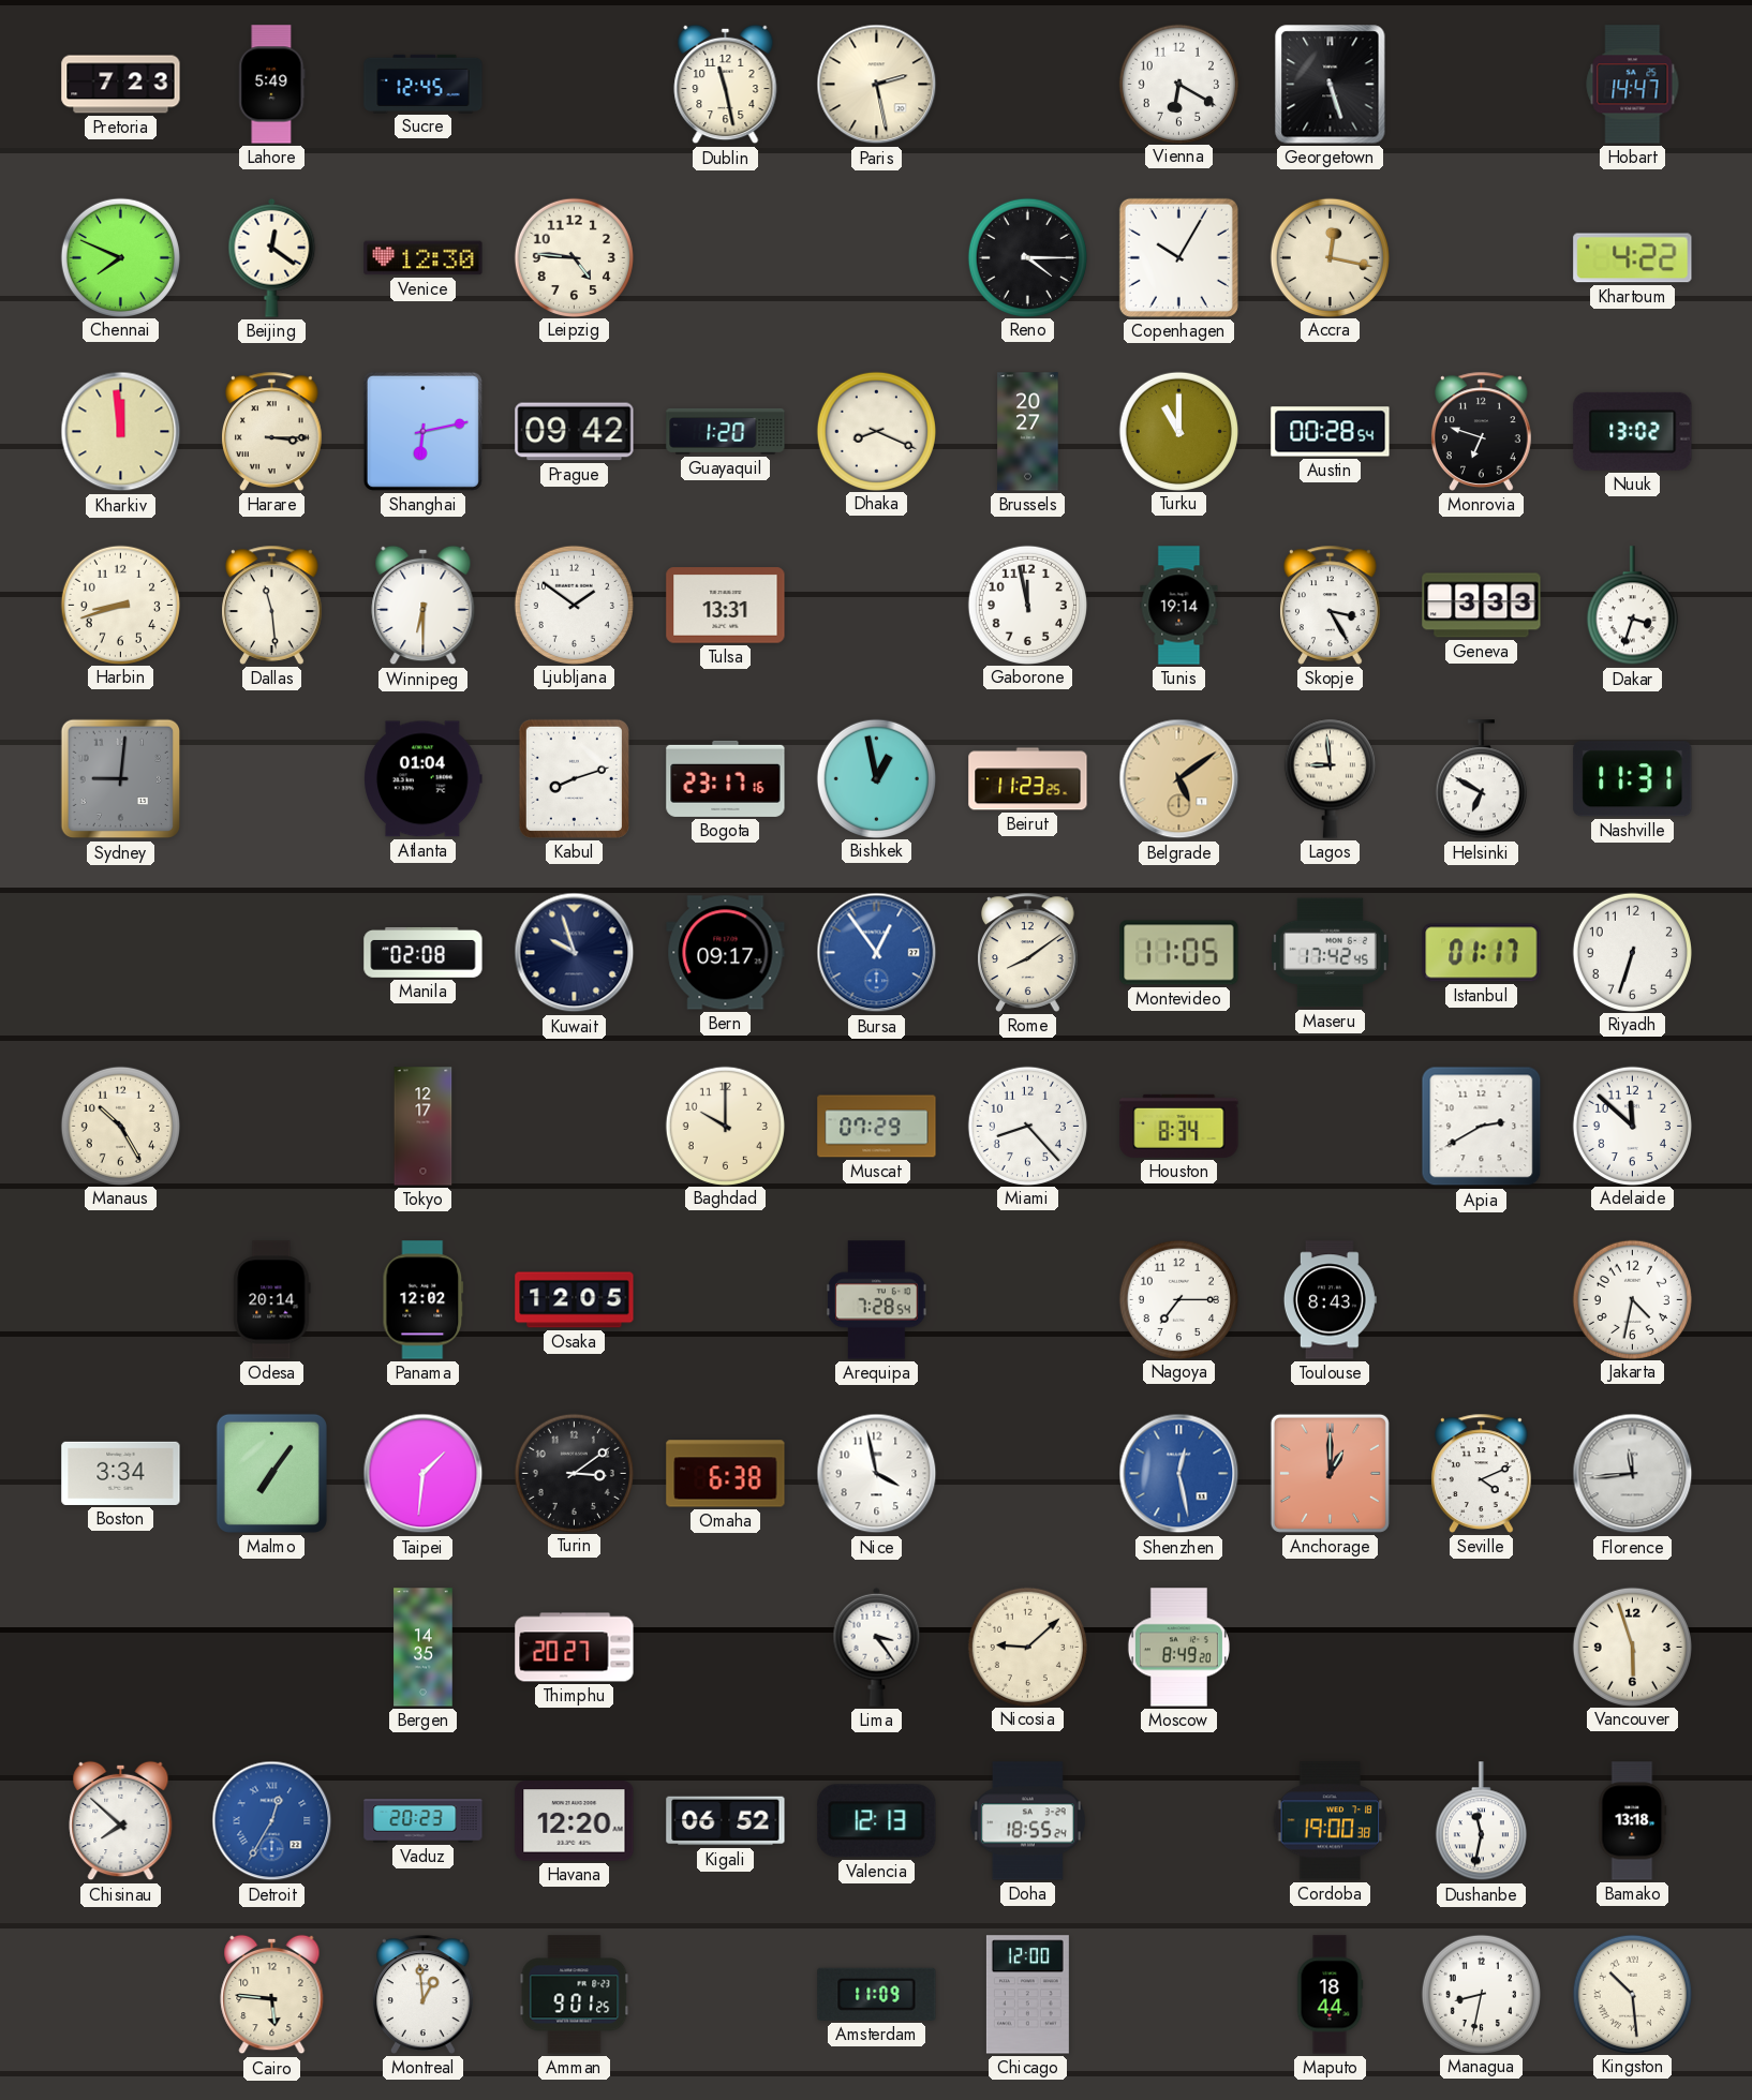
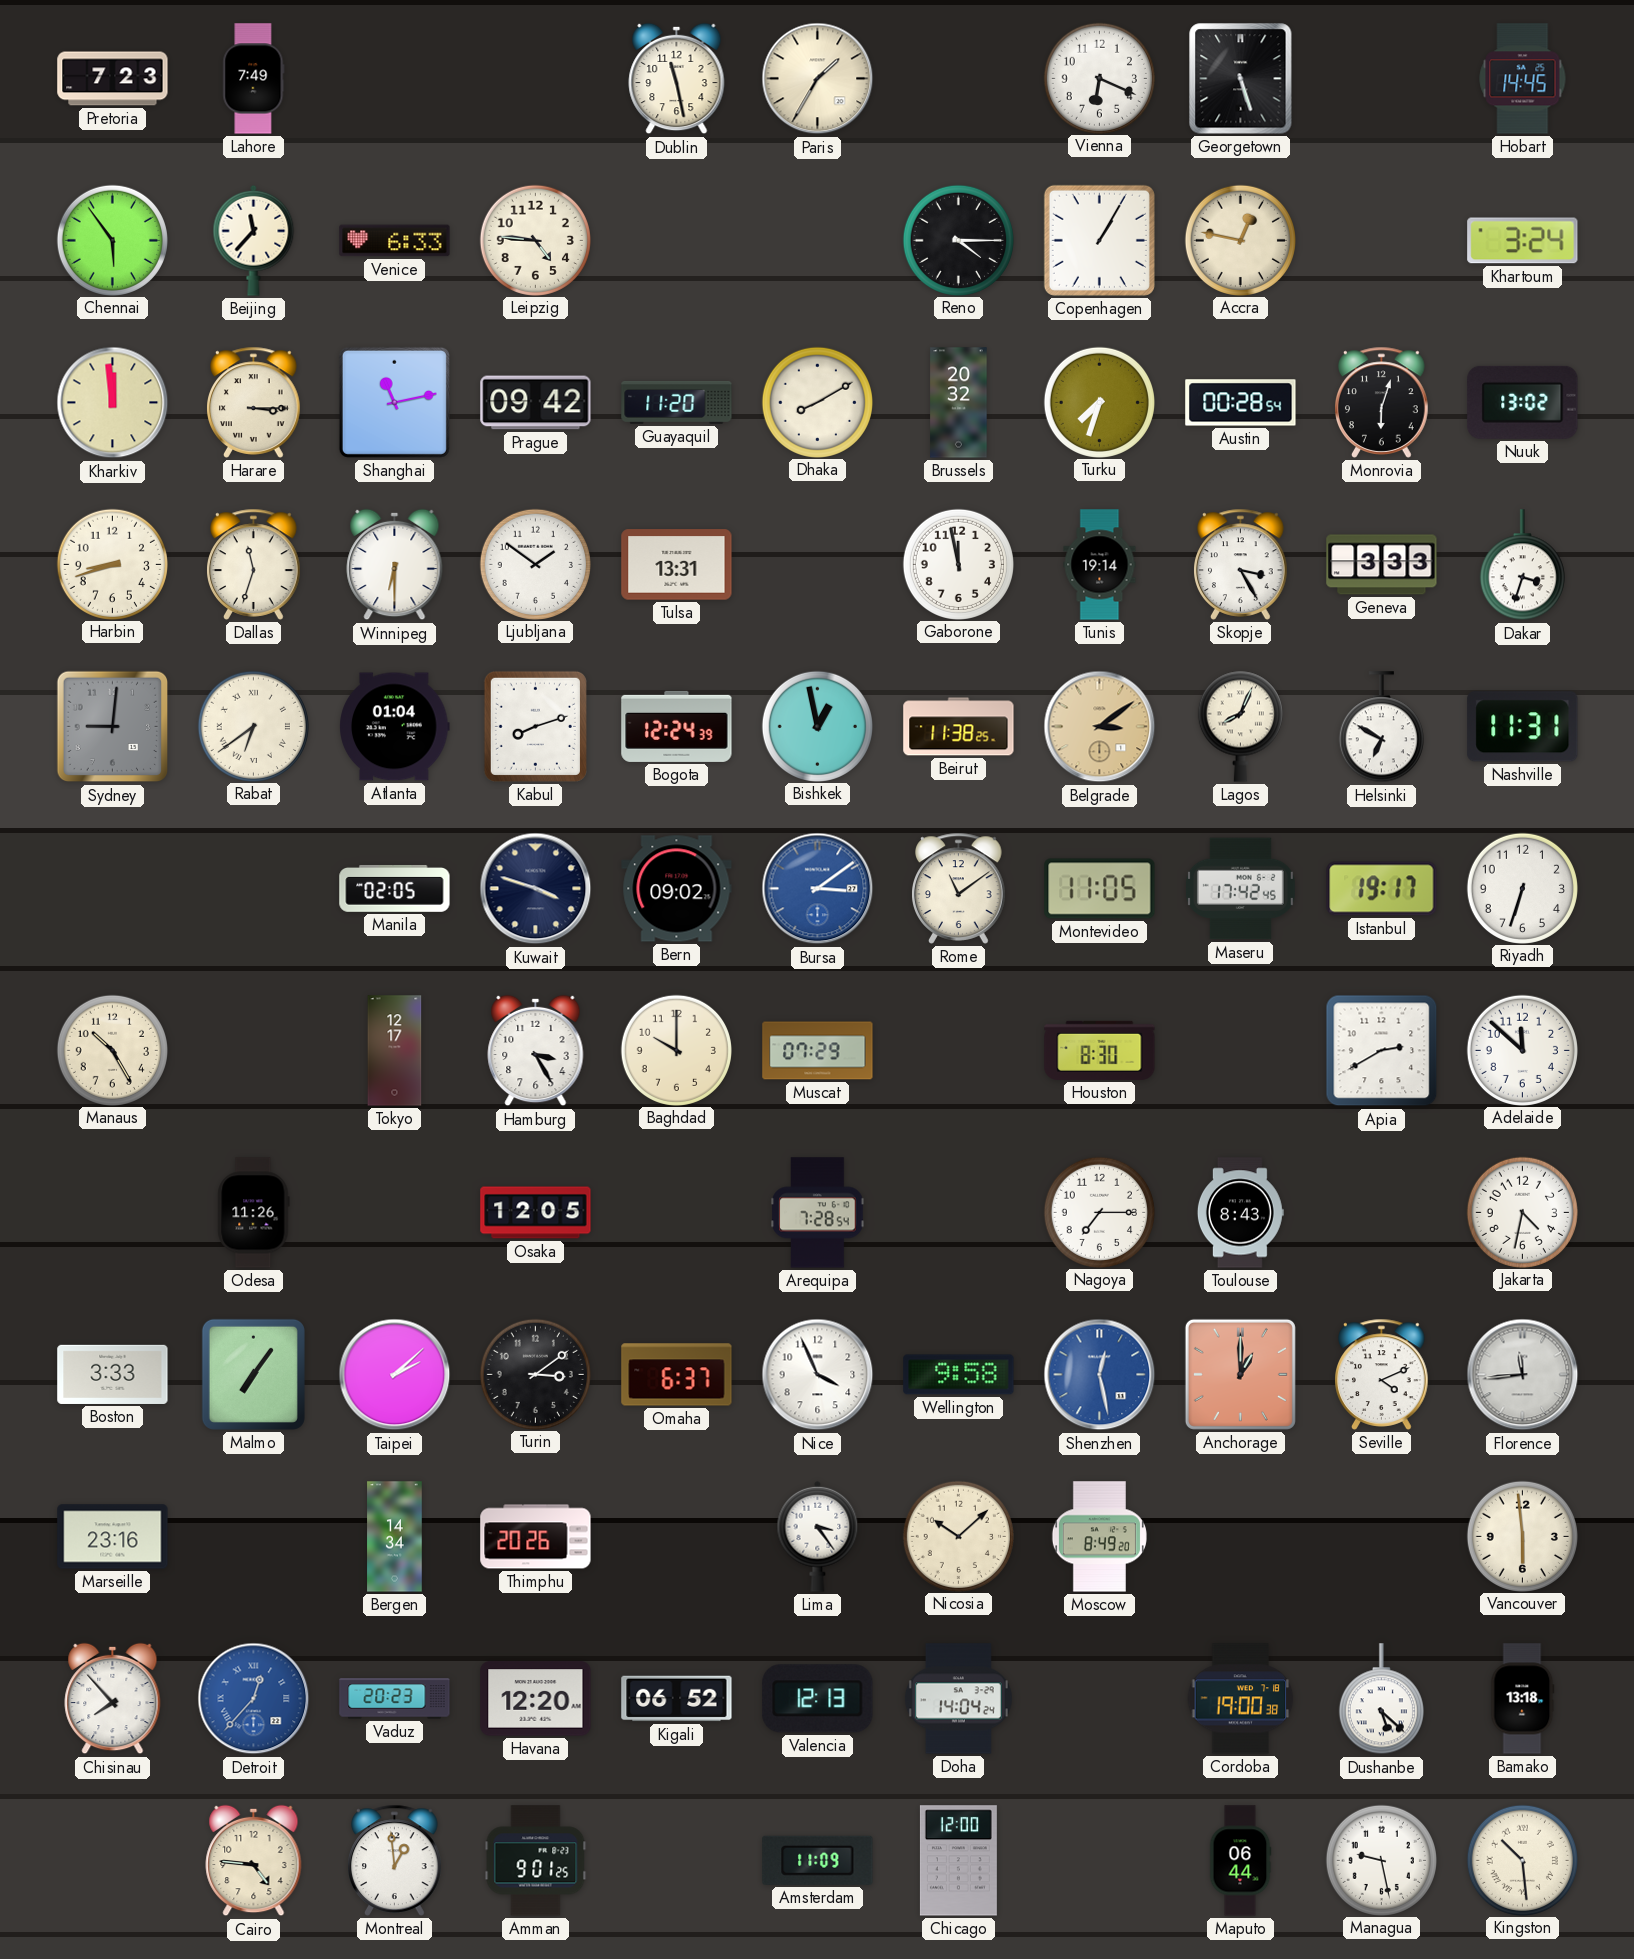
Lahore: 5:49 -> 7:49
Sucre: 12:45 -> none
Paris: 2:28 -> 1:35
Vienna: 6:20 -> 6:19
Hobart: 14:47 -> 14:45
Chennai: 7:49 -> 5:54
Beijing: 12:21 -> 11:37
Venice: 12:30 -> 6:33
Copenhagen: 10:05 -> 1:05
Accra: 12:17 -> 12:47
Khartoum: 4:22 -> 3:24
Shanghai: 6:13 -> 11:13
Guayaquil: 1:20 -> 11:20
Dhaka: 8:19 -> 8:10
Brussels: 20:27 -> 20:32
Turku: 11:00 -> 7:33
Monrovia: 6:48 -> 6:03
Dallas: 11:29 -> 11:33
Rabat: none -> 6:39
Bogota: 23:17 -> 12:24
Beirut: 11:23 -> 11:38
Belgrade: 5:09 -> 3:09
Lagos: 8:59 -> 8:04
Manila: 02:08 -> 02:05
Kuwait: 9:57 -> 3:48
Bern: 09:17 -> 09:02
Bursa: 12:54 -> 3:09
Rome: 8:09 -> 11:09
Istanbul: 01:17 -> 19:17
Hamburg: none -> 3:25
Miami: 8:23 -> none
Houston: 8:34 -> 8:30
Odesa: 20:14 -> 11:26
Panama: 12:02 -> none
Boston: 3:34 -> 3:33
Taipei: 1:31 -> 2:08
Omaha: 6:38 -> 6:37
Nice: 3:58 -> 3:56
Wellington: none -> 9:58
Marseille: none -> 23:16
Bergen: 14:35 -> 14:34
Thimphu: 20:27 -> 20:26
Nicosia: 9:08 -> 10:08
Vancouver: 5:57 -> 5:59
Chisinau: 7:52 -> 7:53
Detroit: 12:35 -> 12:37
Doha: 18:55 -> 14:04
Dushanbe: 11:32 -> 5:22
Cairo: 5:46 -> 4:46
Maputo: 18:44 -> 06:44
Managua: 8:32 -> 9:28
